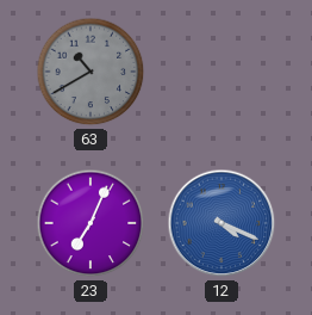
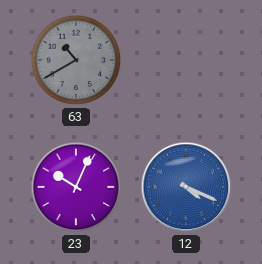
23: 7:04 -> 10:04
